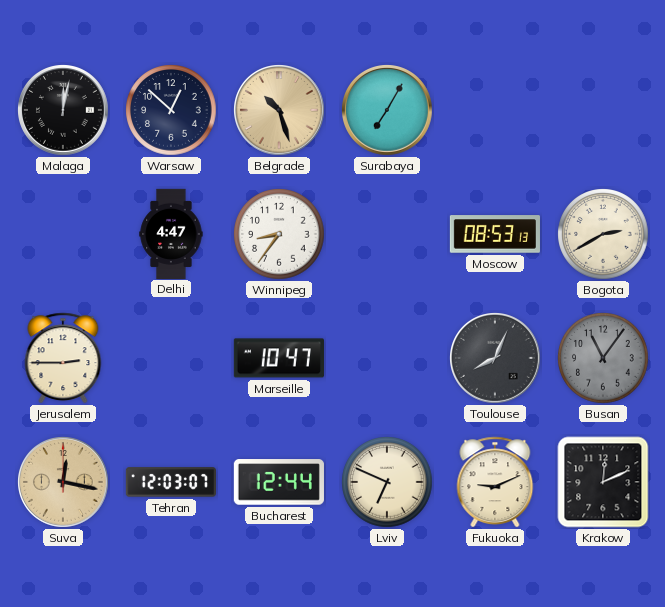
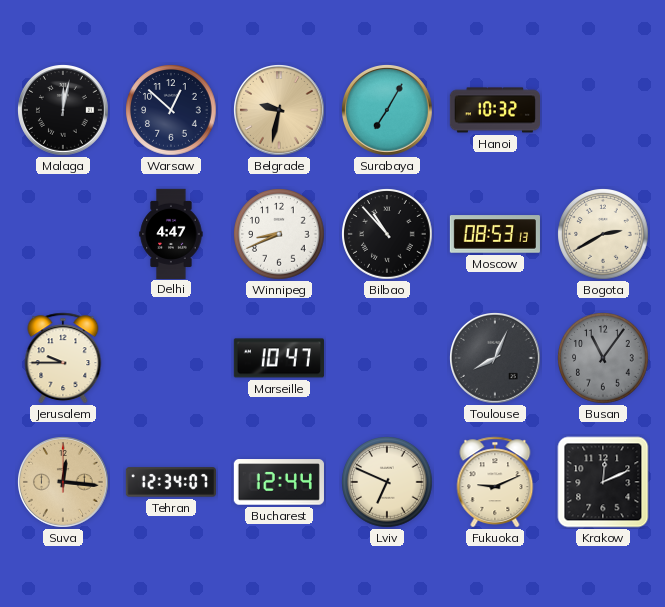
Belgrade: 10:27 -> 9:32
Hanoi: none -> 10:32
Winnipeg: 8:36 -> 8:41
Bilbao: none -> 10:53
Jerusalem: 2:45 -> 9:45
Suva: 12:17 -> 12:16
Tehran: 12:03 -> 12:34
